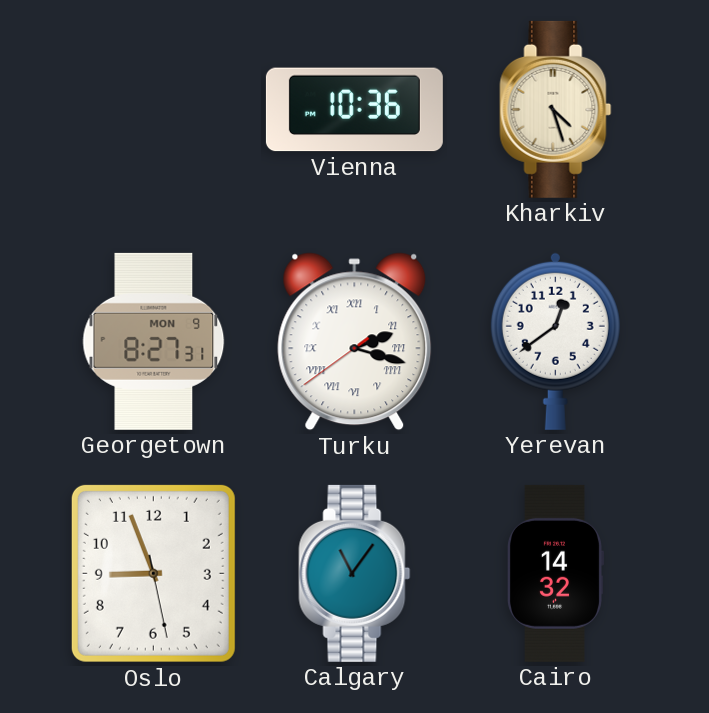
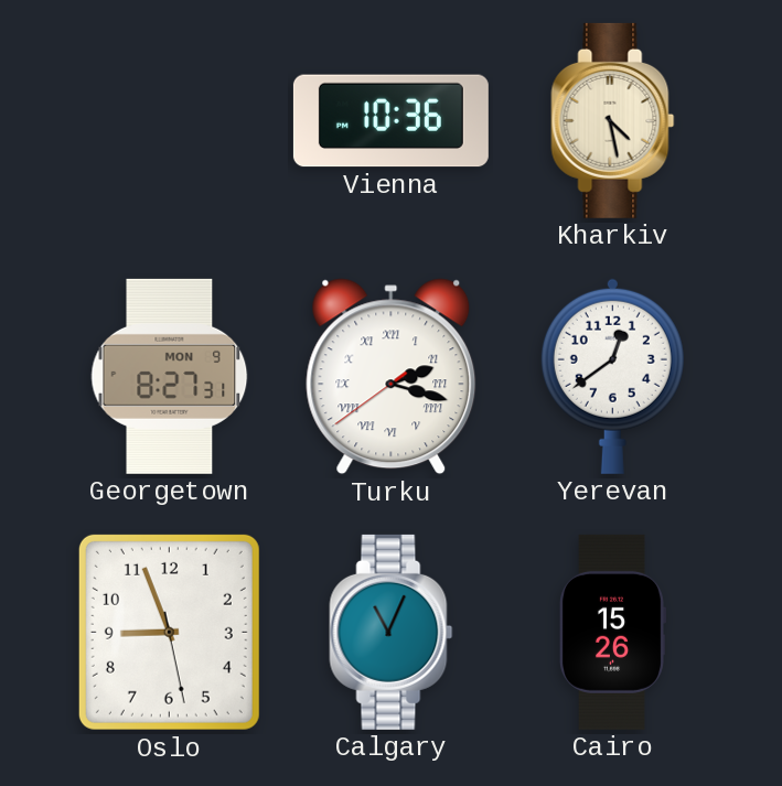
Kharkiv: 4:27 -> 4:28
Calgary: 11:06 -> 11:04
Cairo: 14:32 -> 15:26
